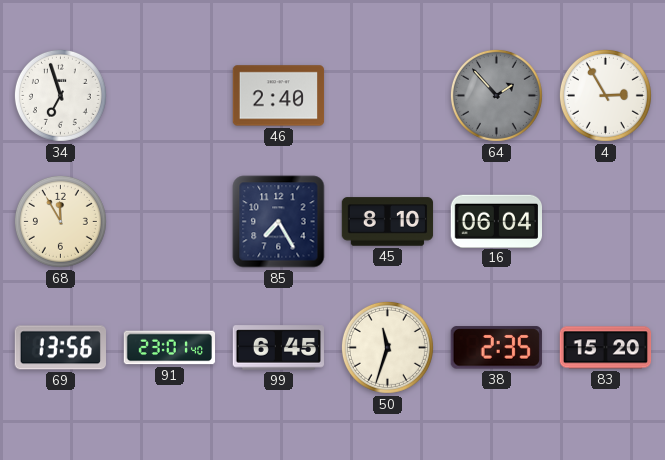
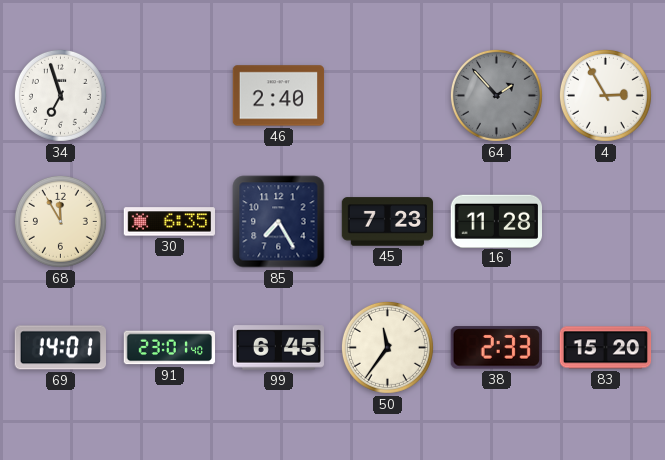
30: none -> 6:35
45: 8:10 -> 7:23
16: 06:04 -> 11:28
69: 13:56 -> 14:01
50: 11:33 -> 11:36
38: 2:35 -> 2:33
